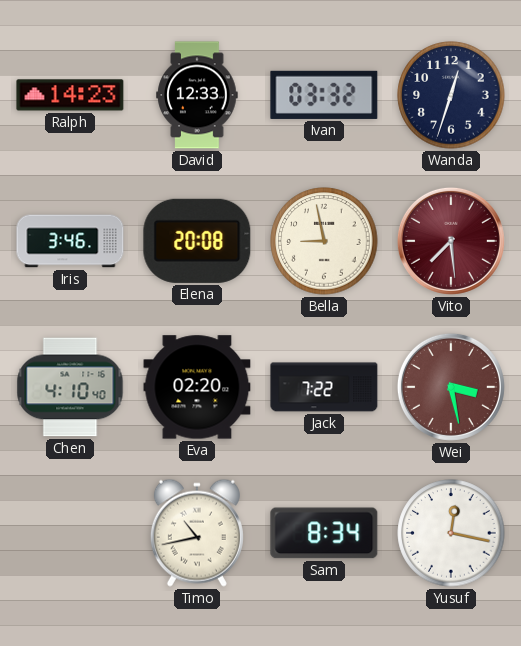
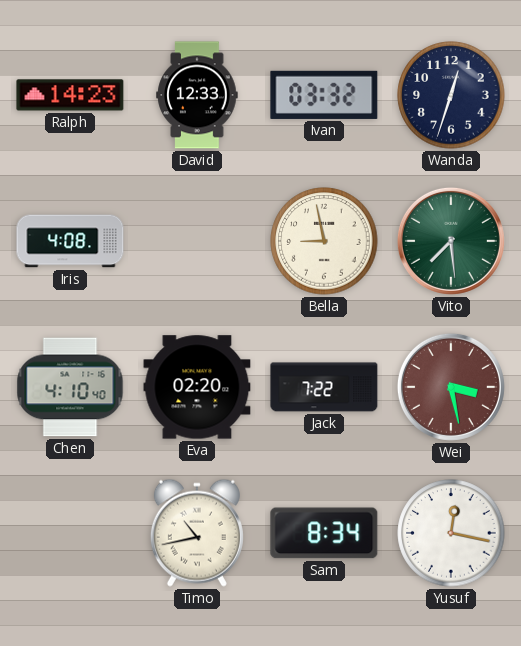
Iris: 3:46 -> 4:08
Elena: 20:08 -> none
Vito dial: burgundy -> green
